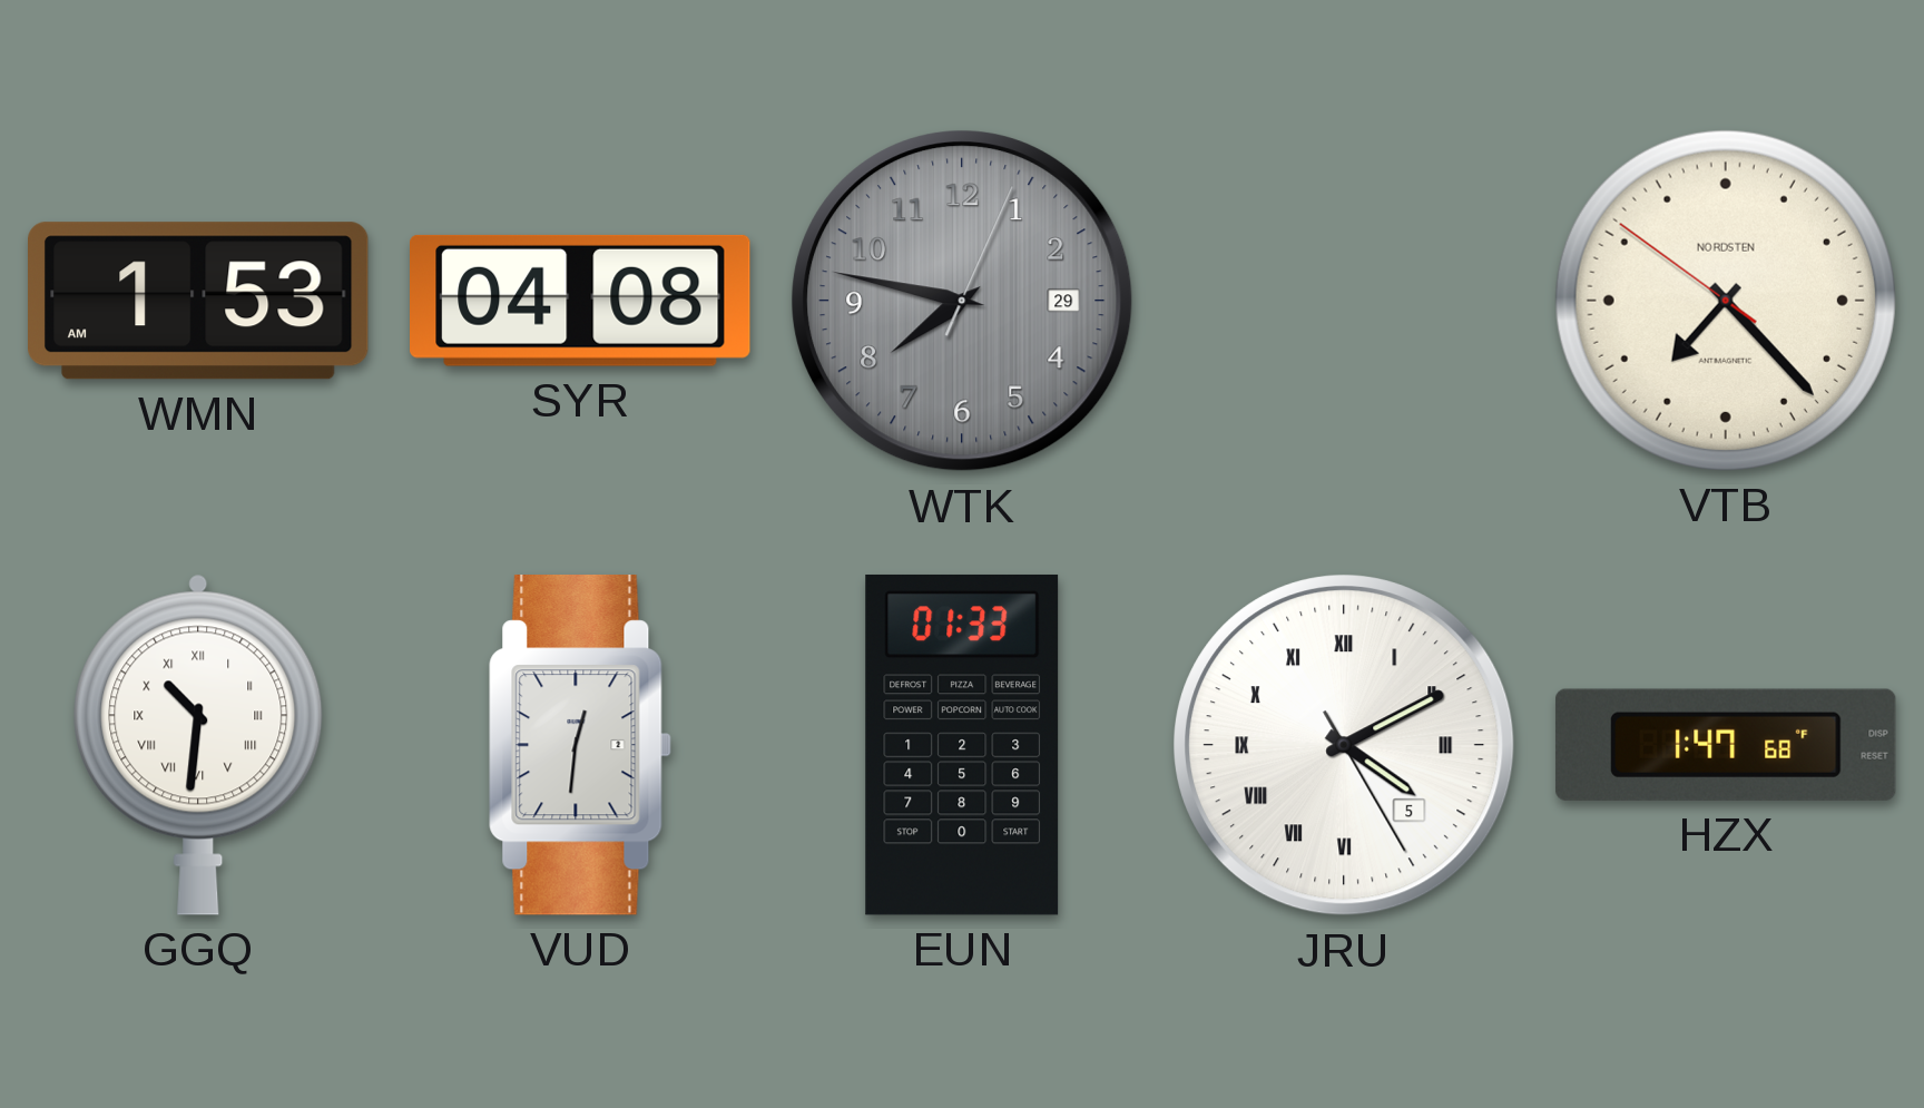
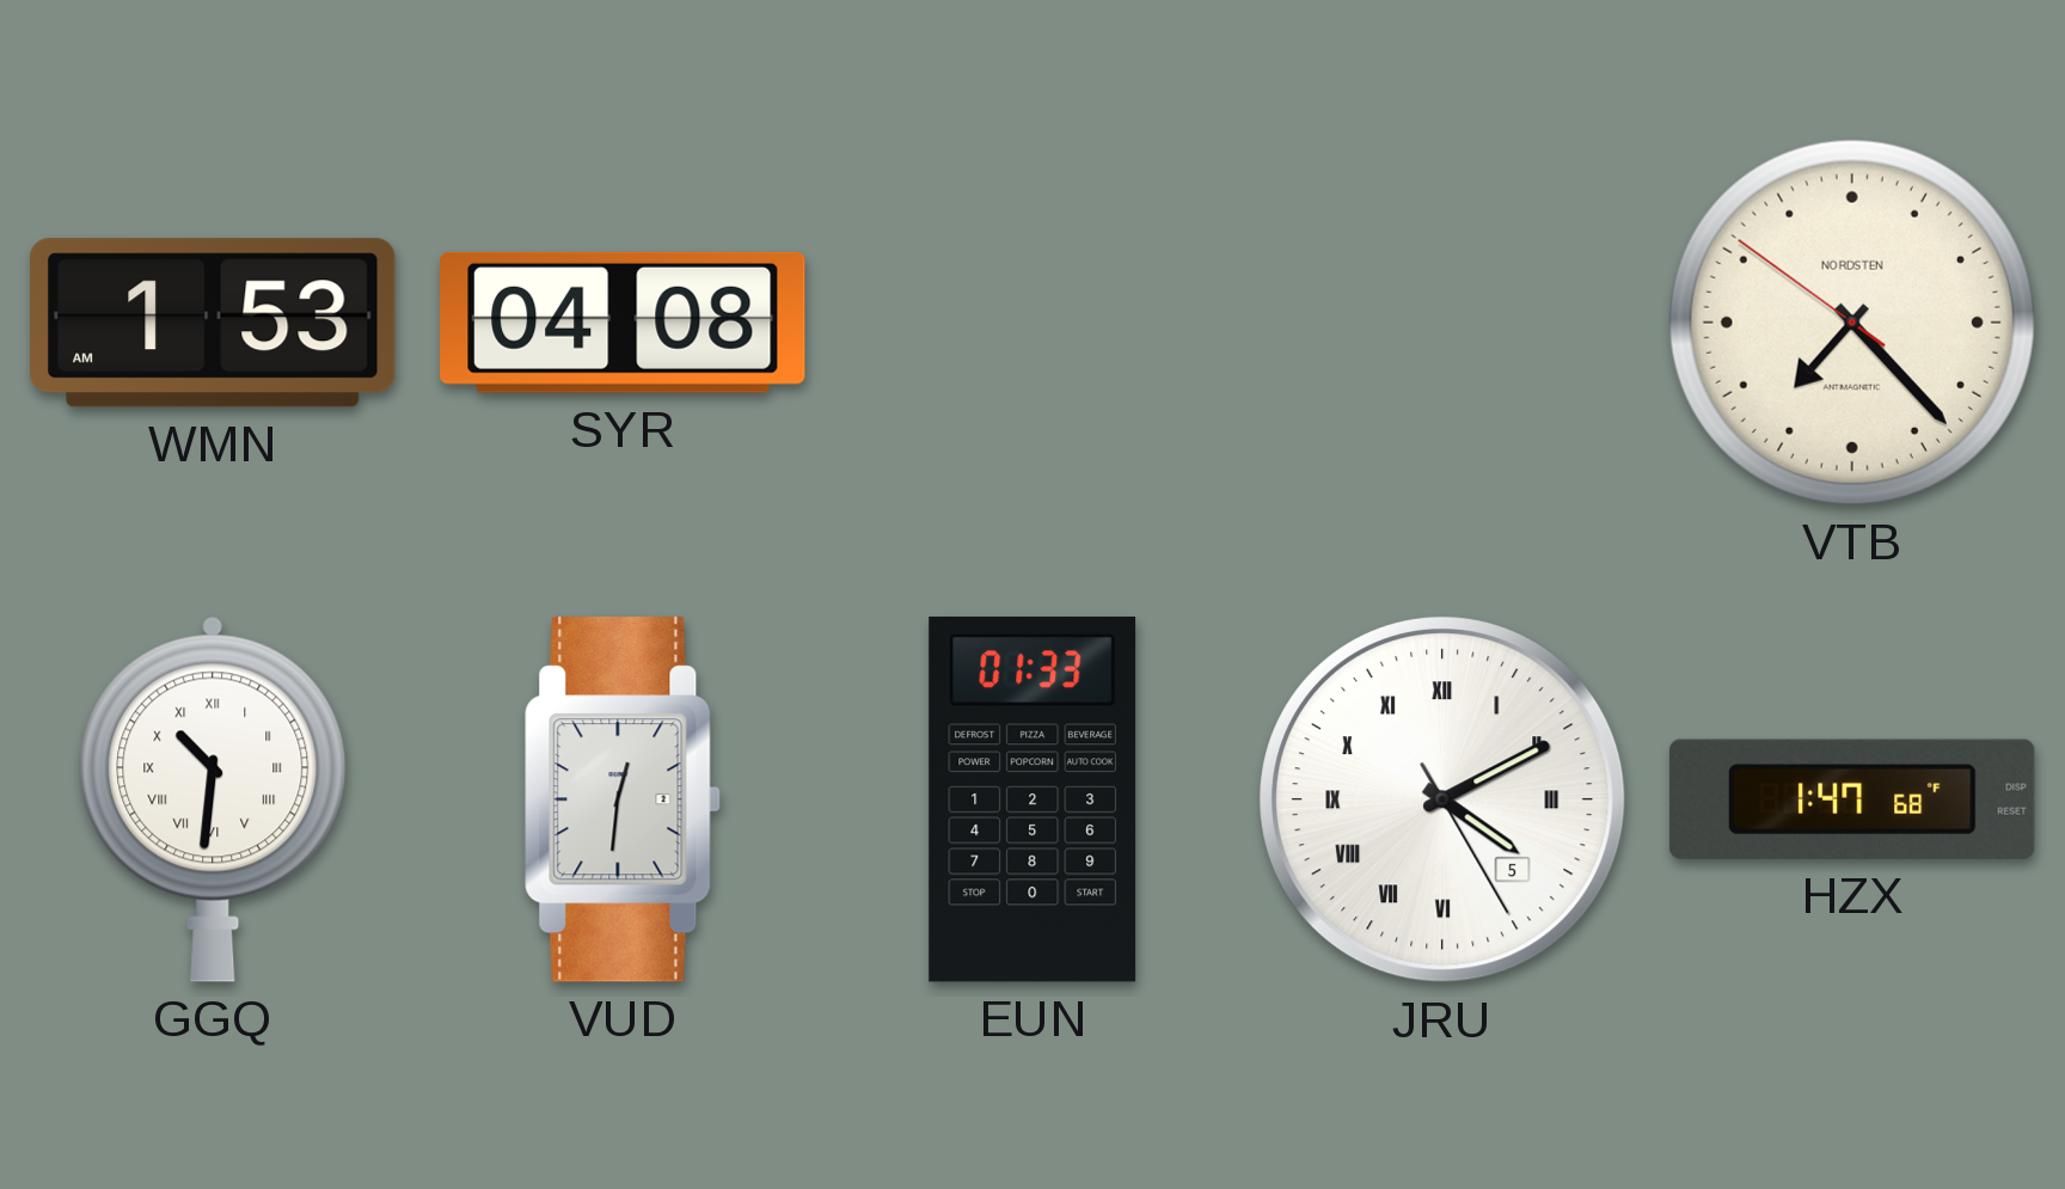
WTK: 7:47 -> none
